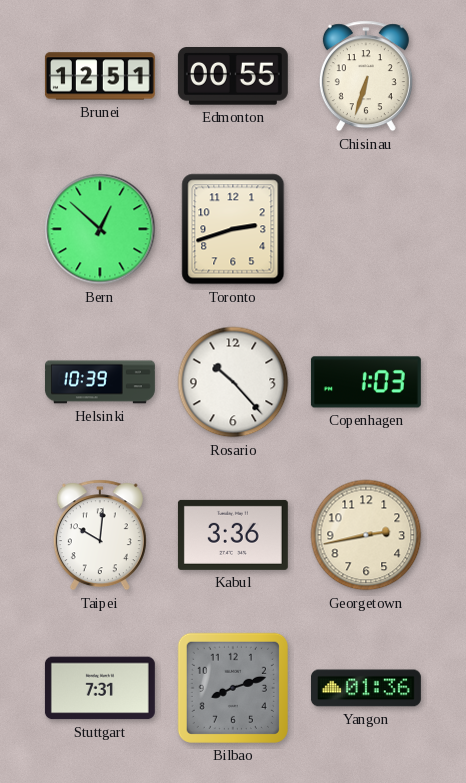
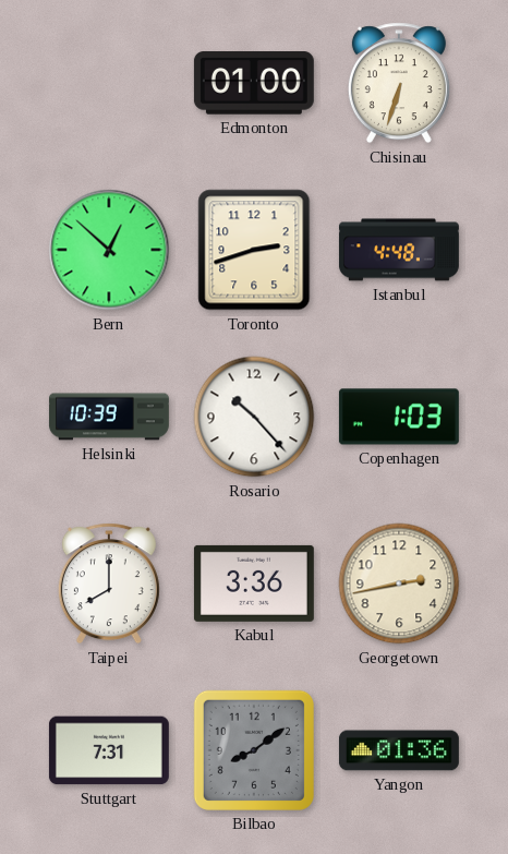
Brunei: 12:51 -> none
Edmonton: 00:55 -> 01:00
Istanbul: none -> 4:48
Taipei: 10:01 -> 8:00
Bilbao: 8:12 -> 8:09
